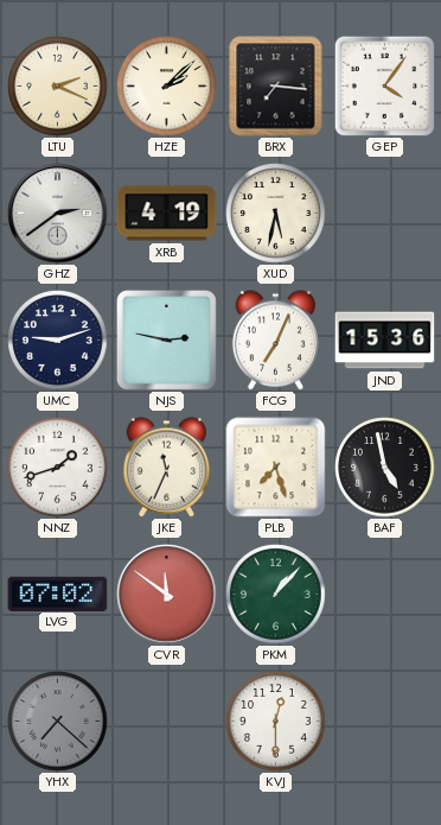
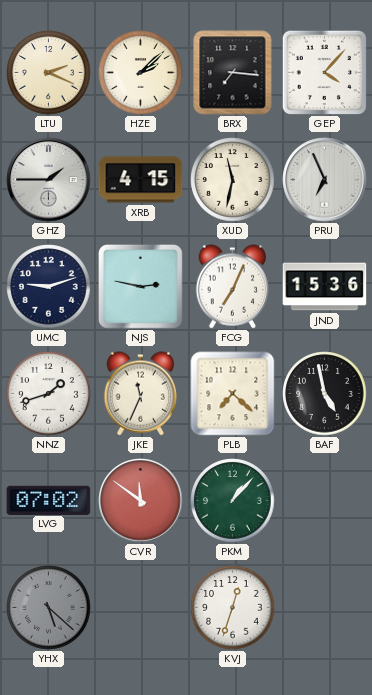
GEP: 4:06 -> 4:07
GHZ: 2:39 -> 1:45
XRB: 4:19 -> 4:15
XUD: 5:32 -> 11:32
PRU: none -> 6:56
PLB: 7:27 -> 7:22
YHX: 7:22 -> 5:22
KVJ: 12:30 -> 12:33
